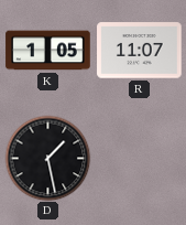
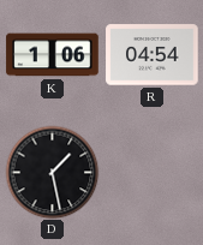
K: 1:05 -> 1:06
R: 11:07 -> 04:54
